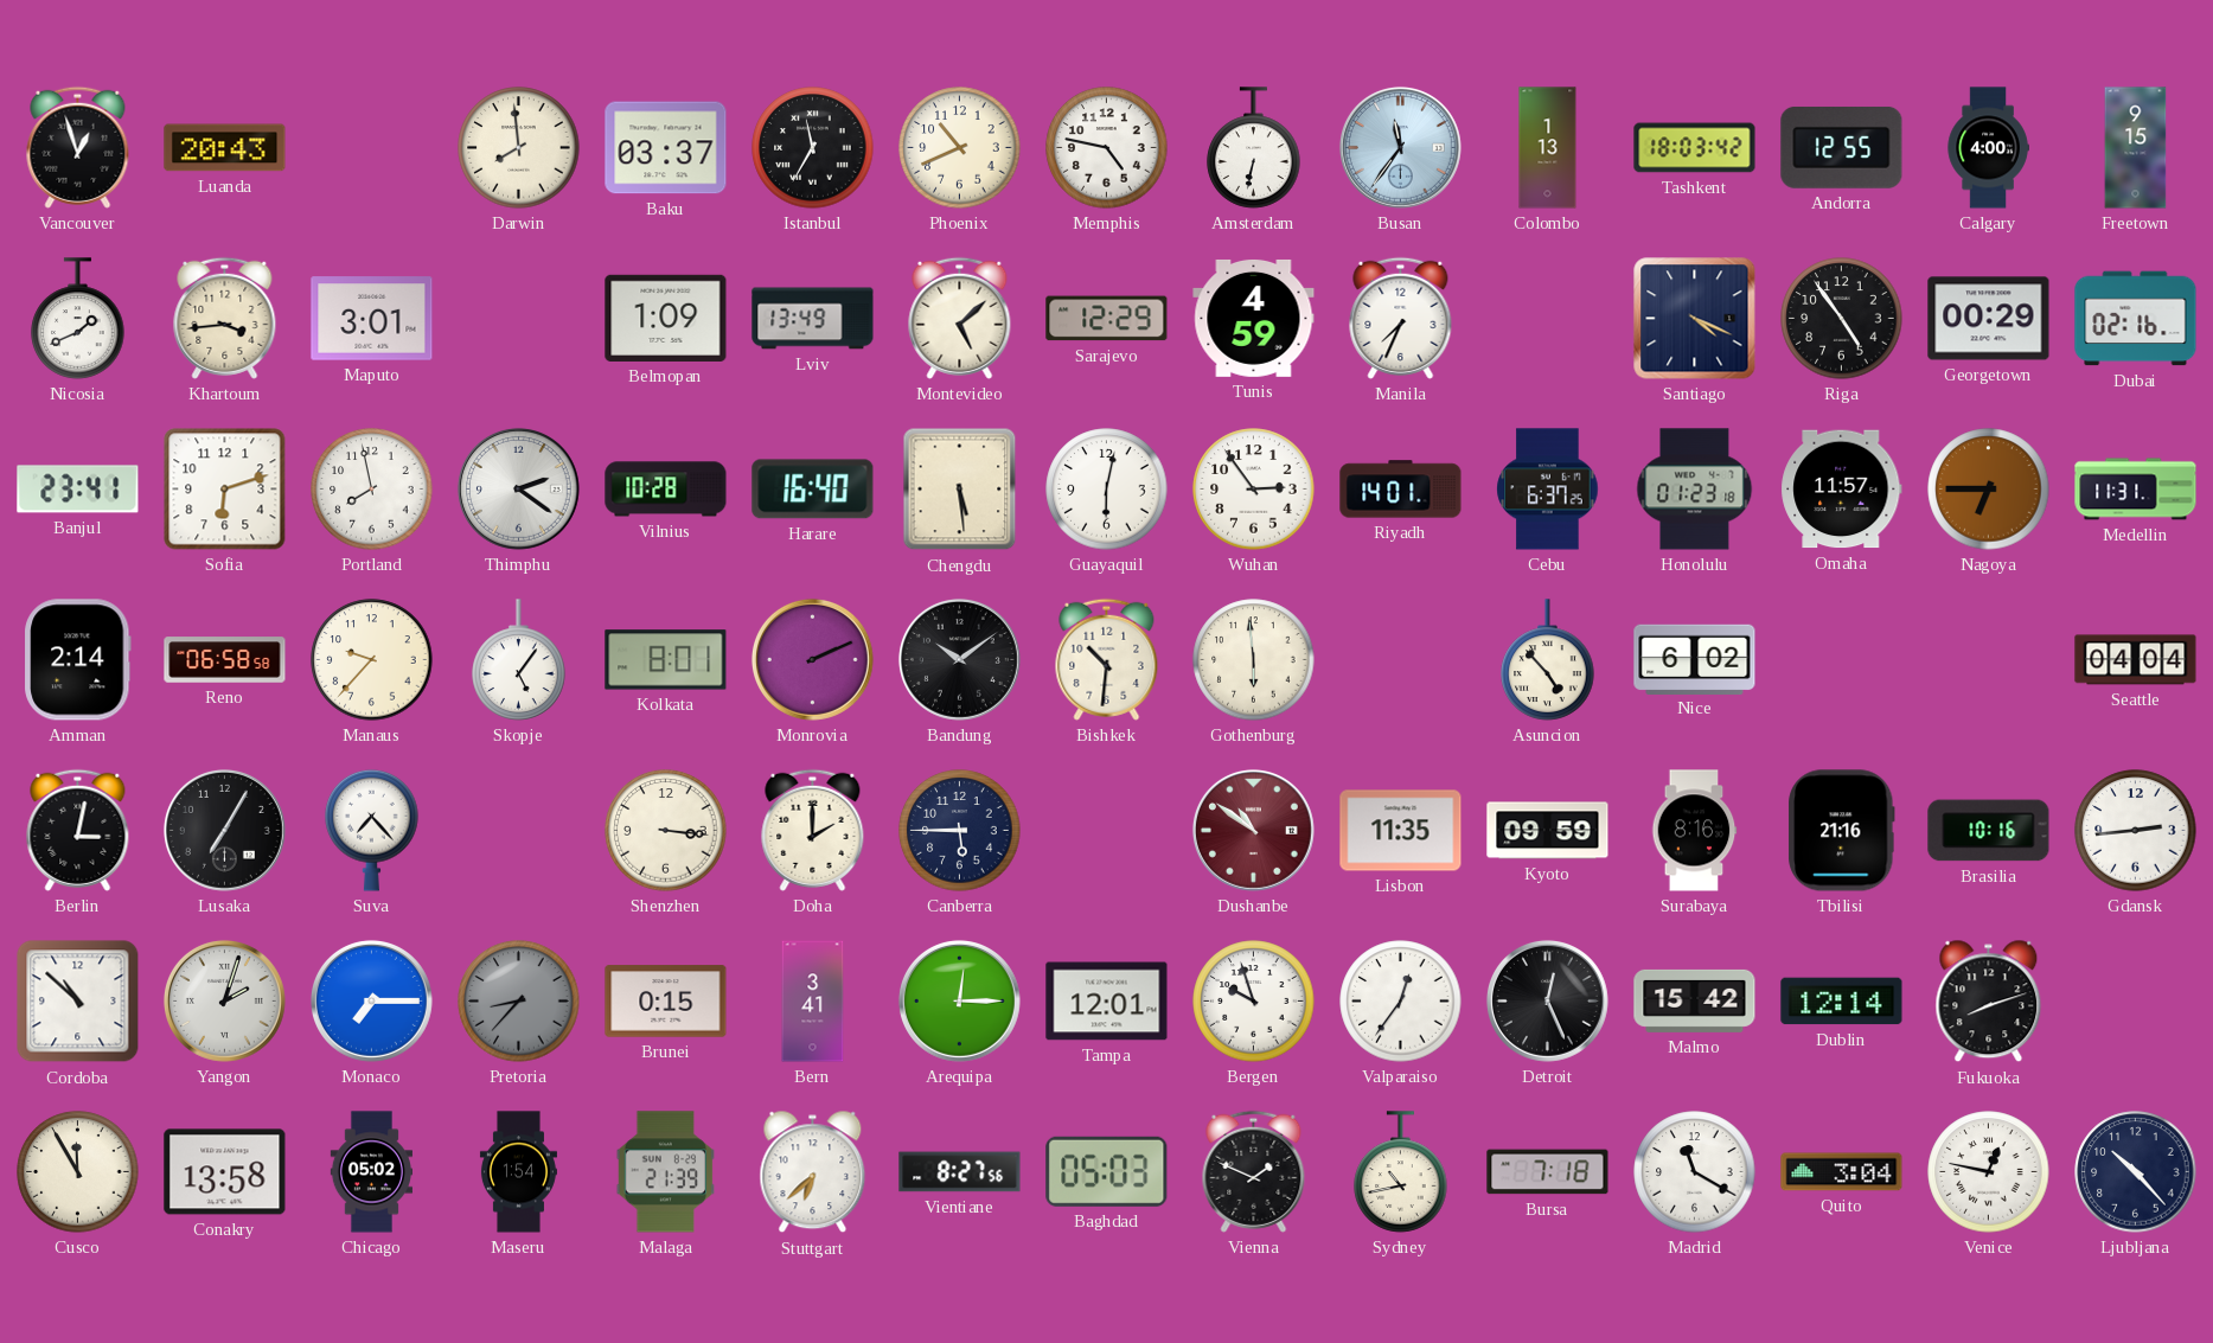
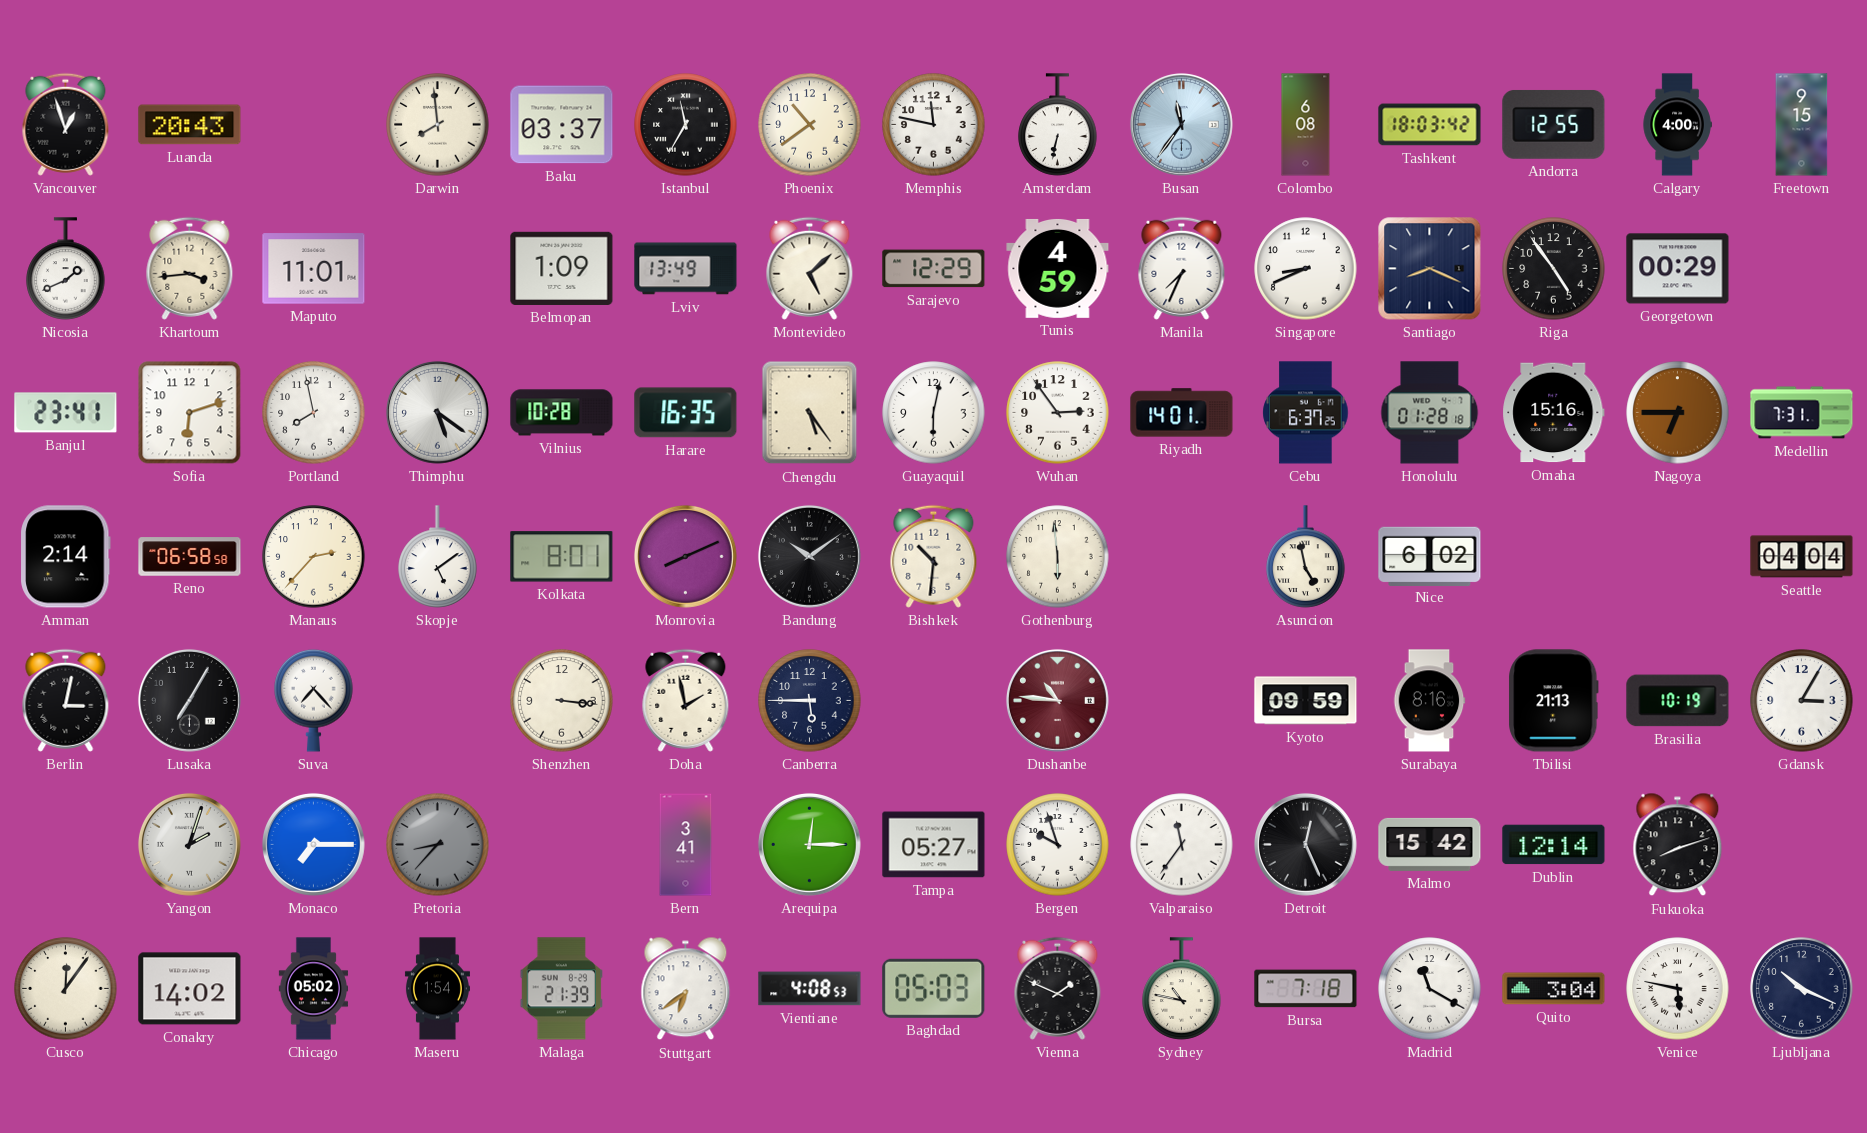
Phoenix: 10:41 -> 10:39
Memphis: 4:47 -> 11:47
Colombo: 1:13 -> 6:08
Maputo: 3:01 -> 11:01
Singapore: none -> 8:41
Santiago: 4:19 -> 8:19
Dubai: 02:16 -> none
Thimphu: 2:21 -> 5:21
Harare: 16:40 -> 16:35
Chengdu: 5:29 -> 5:24
Honolulu: 01:23 -> 01:28
Omaha: 11:57 -> 15:16
Medellin: 11:31 -> 7:31
Manaus: 9:37 -> 2:37
Skopje: 5:06 -> 5:09
Monrovia: 2:11 -> 8:11
Asuncion: 4:53 -> 4:58
Doha: 2:00 -> 1:58
Dushanbe: 10:51 -> 10:46
Lisbon: 11:35 -> none
Tbilisi: 21:16 -> 21:13
Brasilia: 10:16 -> 10:19
Gdansk: 2:44 -> 3:05
Cordoba: 10:52 -> none
Brunei: 0:15 -> none
Tampa: 12:01 -> 05:27
Valparaiso: 12:36 -> 11:36
Cusco: 11:55 -> 12:06
Conakry: 13:58 -> 14:02
Stuttgart: 6:38 -> 6:39
Vientiane: 8:27 -> 4:08
Sydney: 10:43 -> 10:47
Venice: 12:47 -> 5:47
Ljubljana: 10:23 -> 10:19
